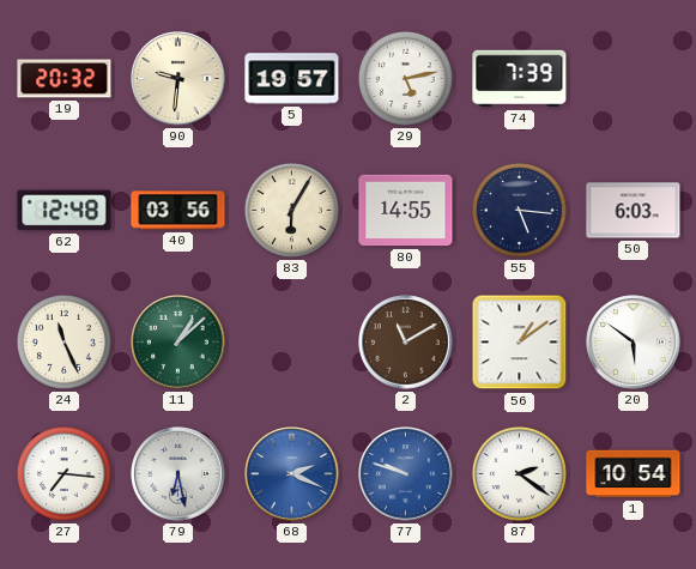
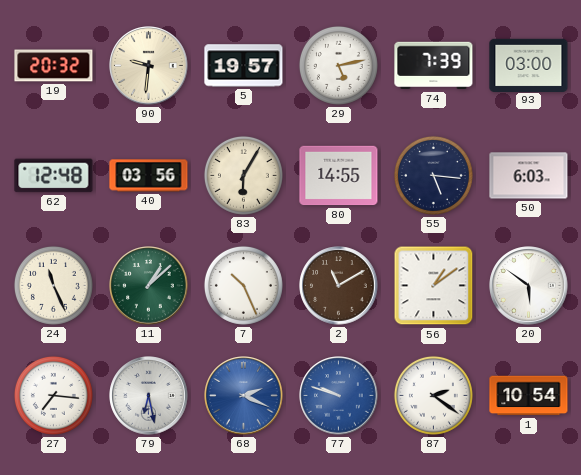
93: none -> 03:00
7: none -> 10:26
